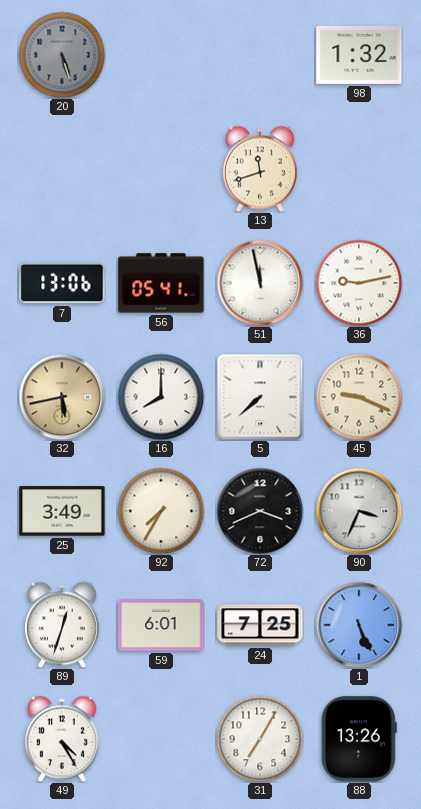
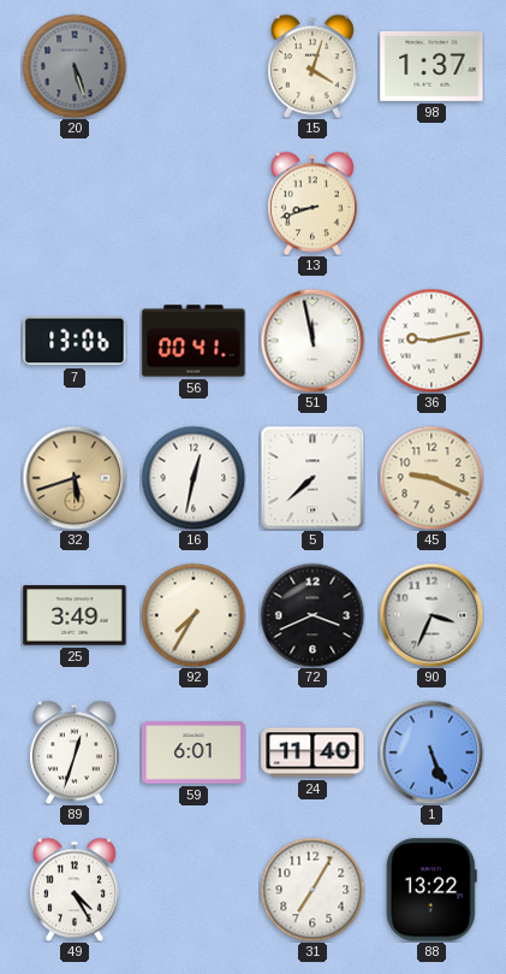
15: none -> 4:03
98: 1:32 -> 1:37
13: 11:42 -> 8:42
56: 05:41 -> 00:41
32: 5:43 -> 5:42
16: 8:00 -> 12:32
24: 7:25 -> 11:40
88: 13:26 -> 13:22
